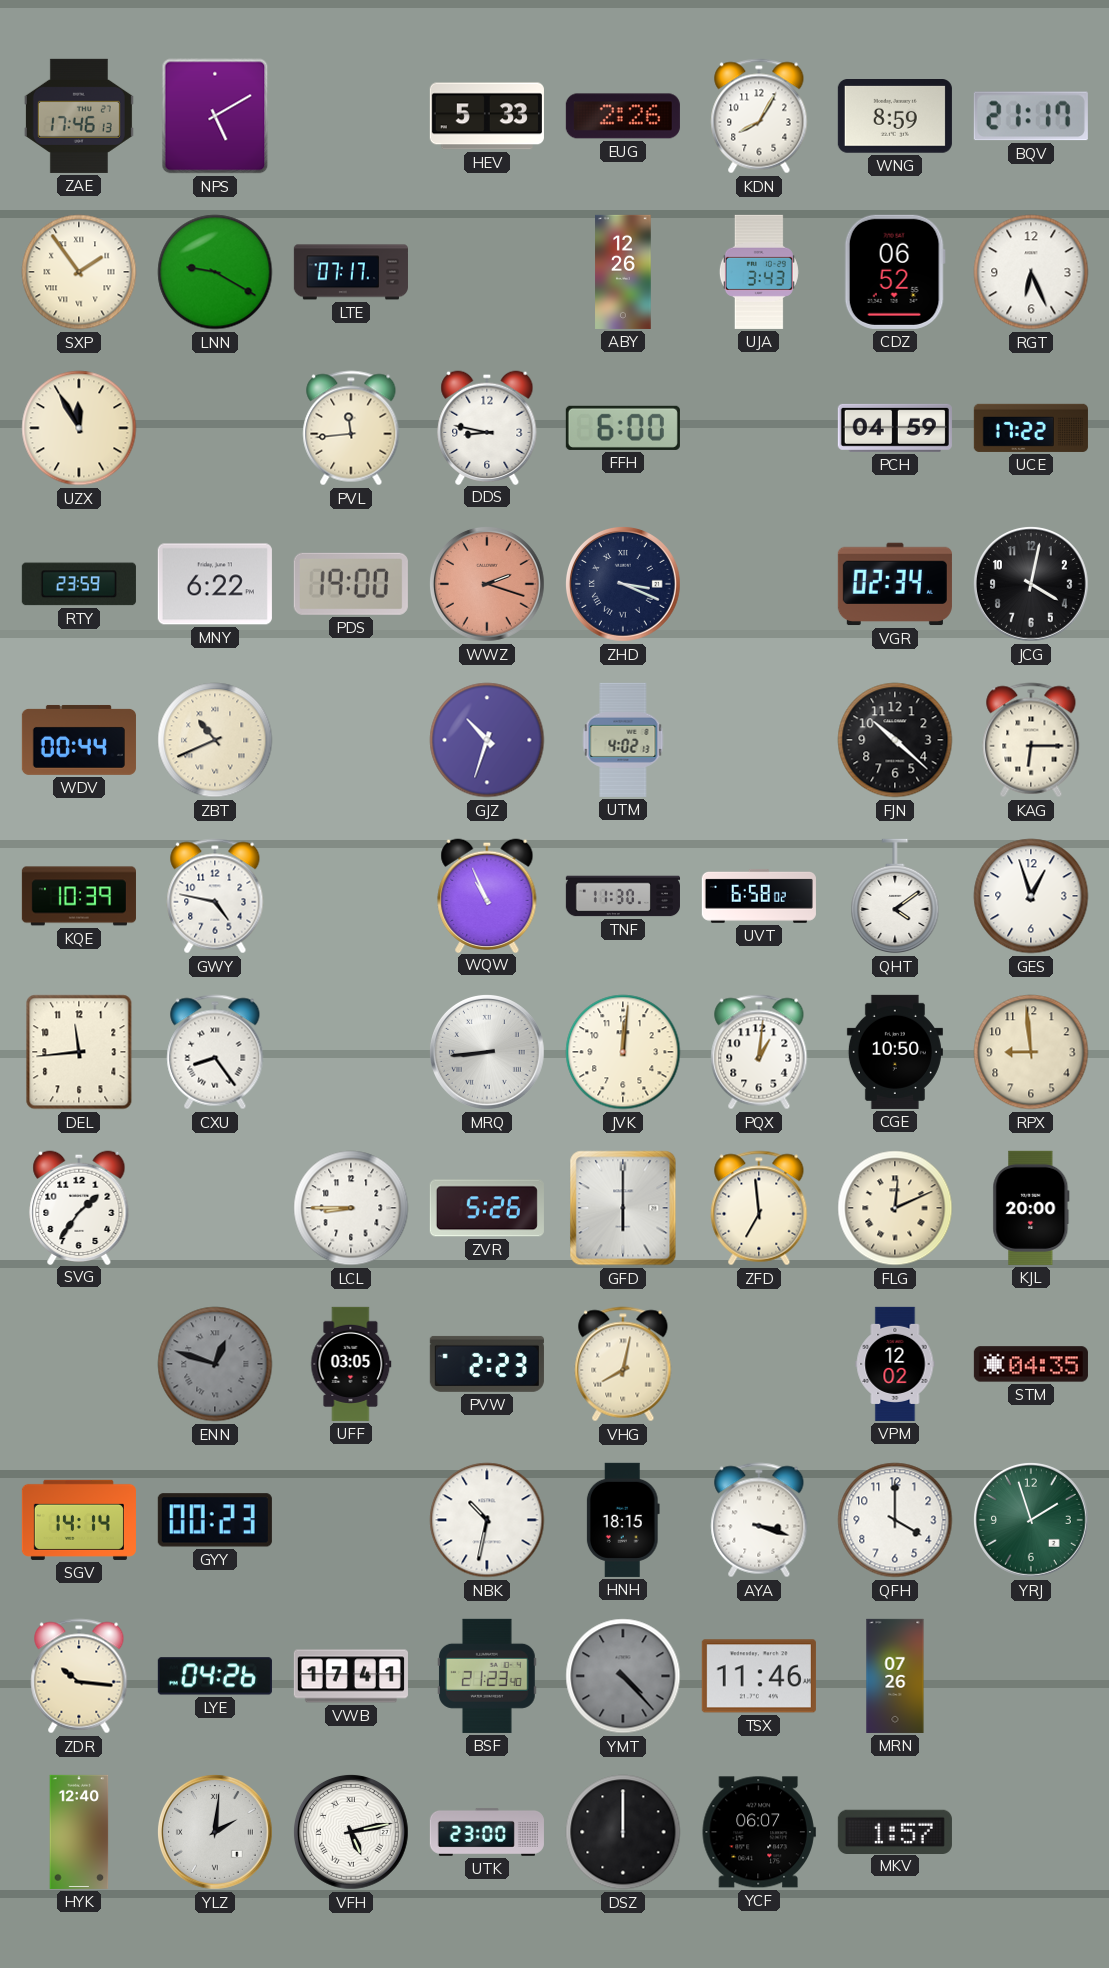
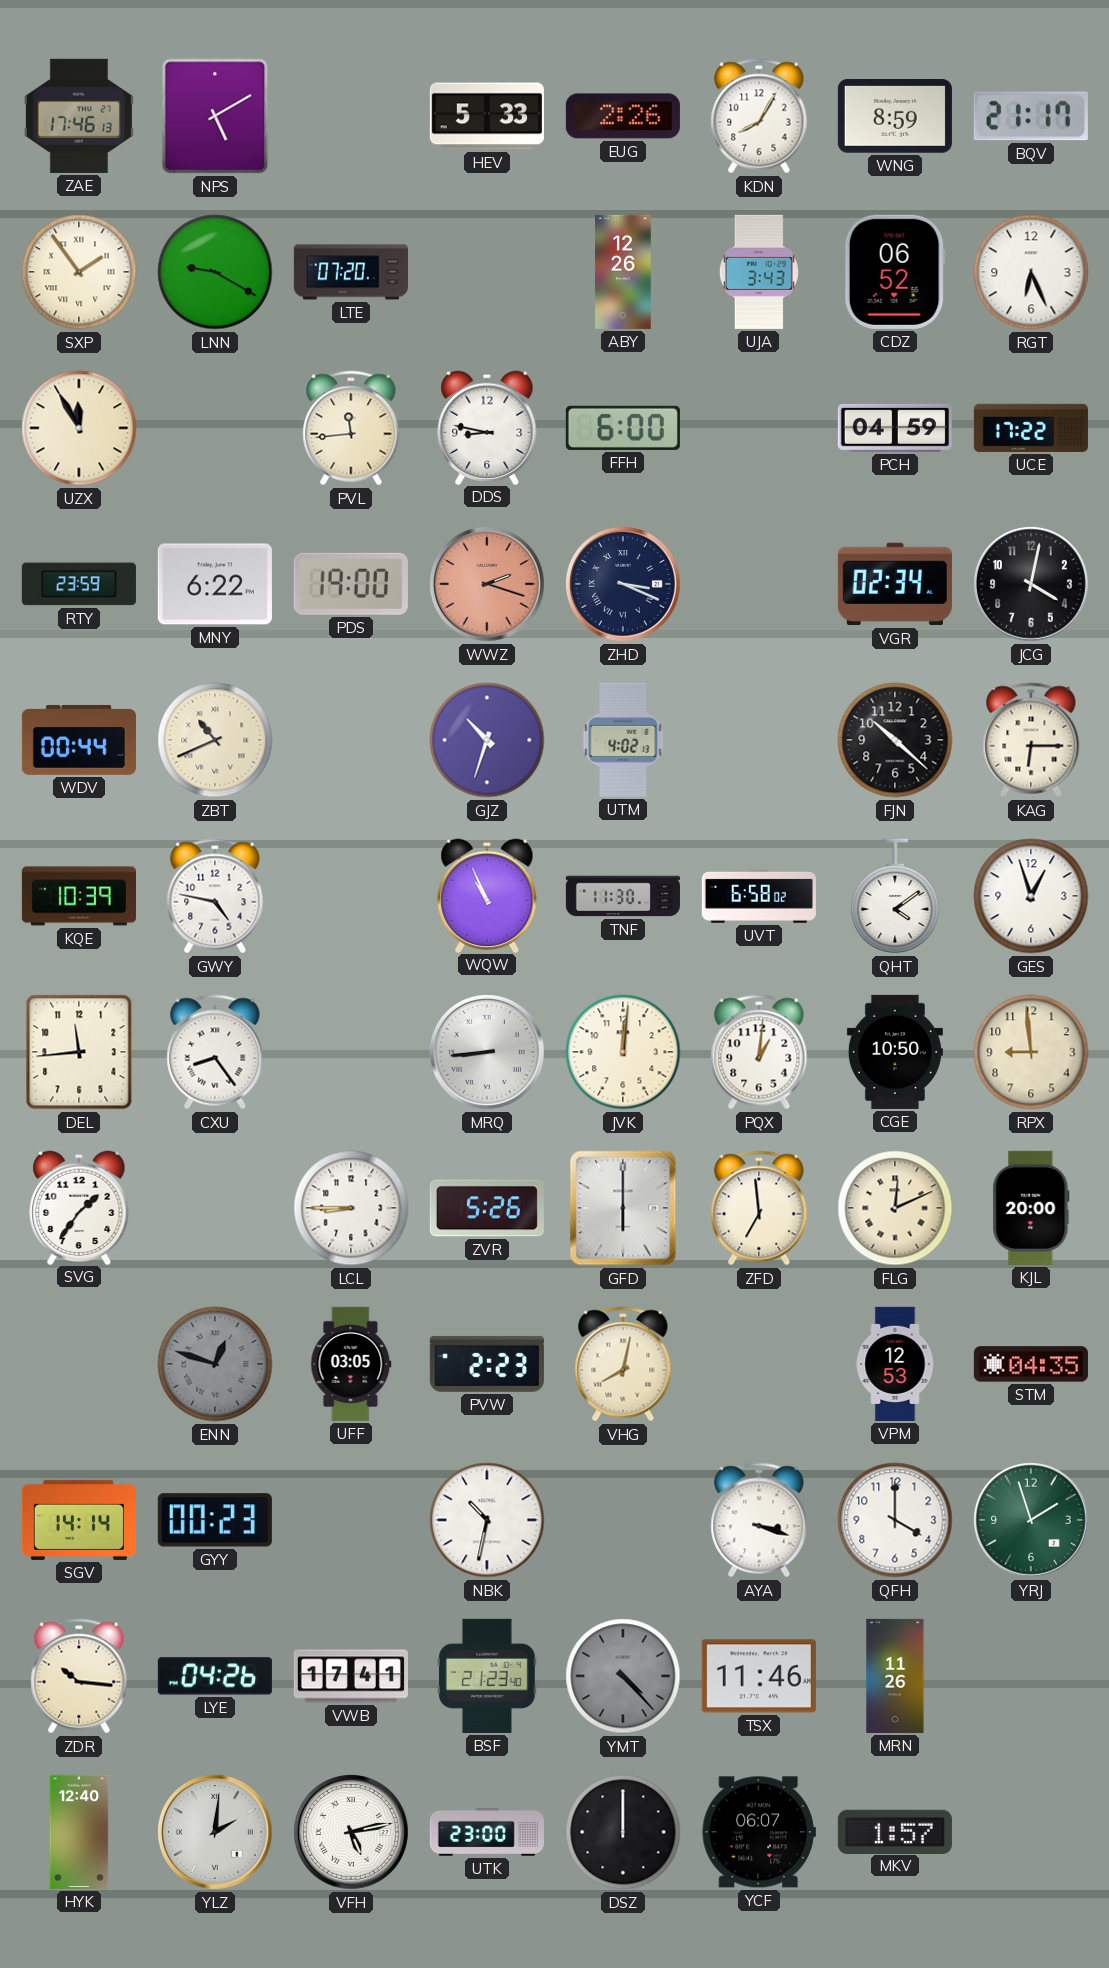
LTE: 07:17 -> 07:20
VPM: 12:02 -> 12:53
HNH: 18:15 -> none
MRN: 07:26 -> 11:26
